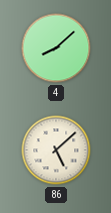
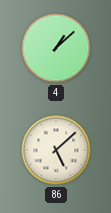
4: 8:08 -> 1:08
